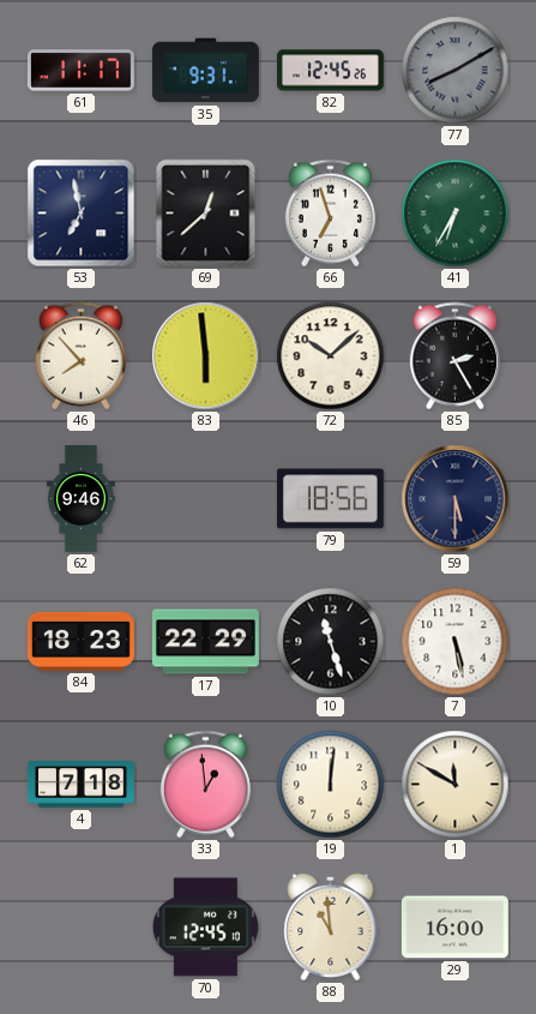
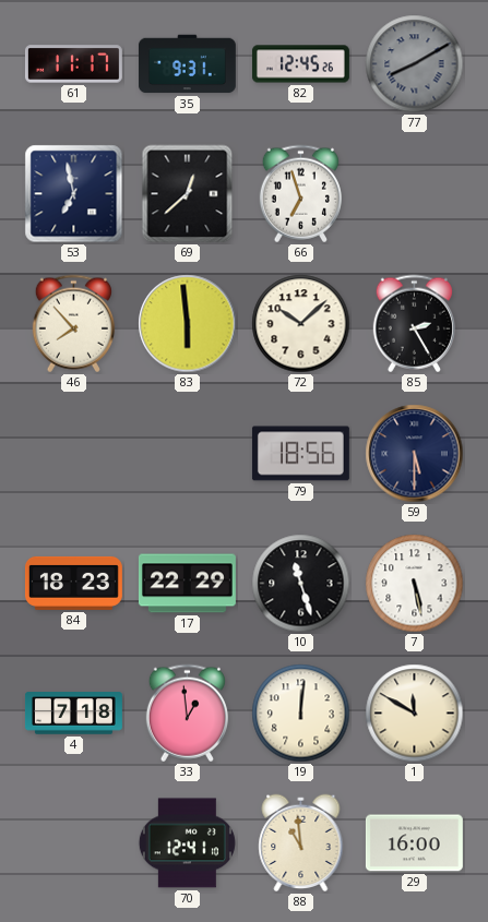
41: 6:35 -> none
62: 9:46 -> none
70: 12:45 -> 12:41
